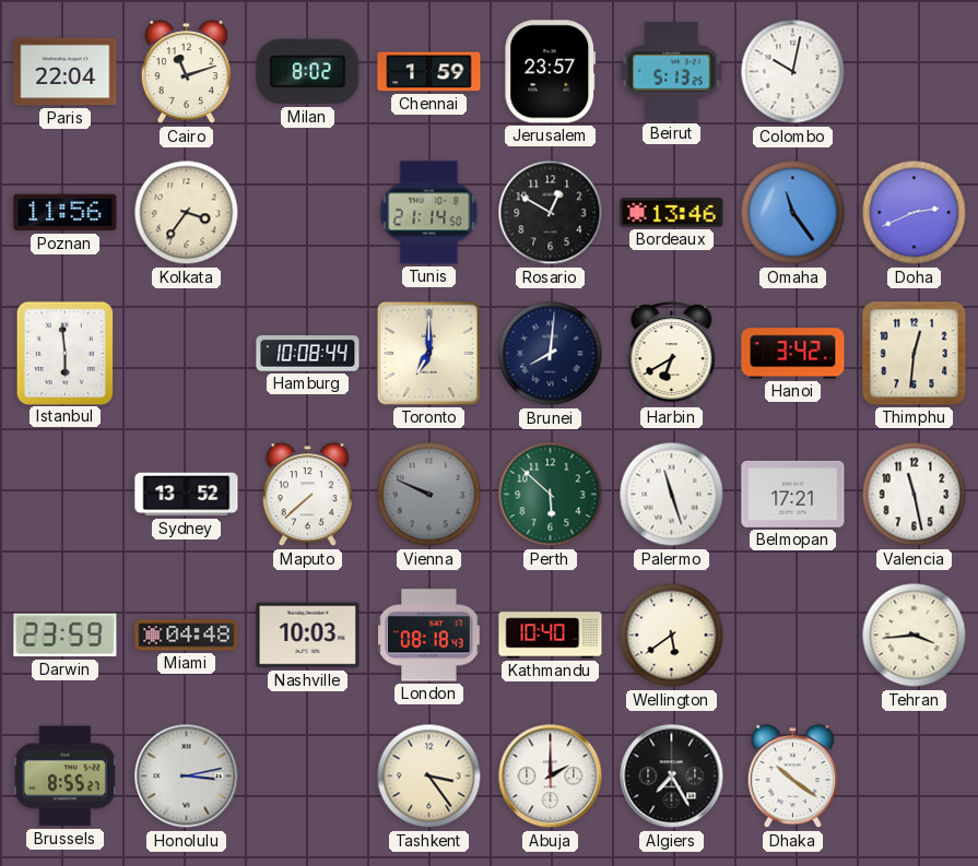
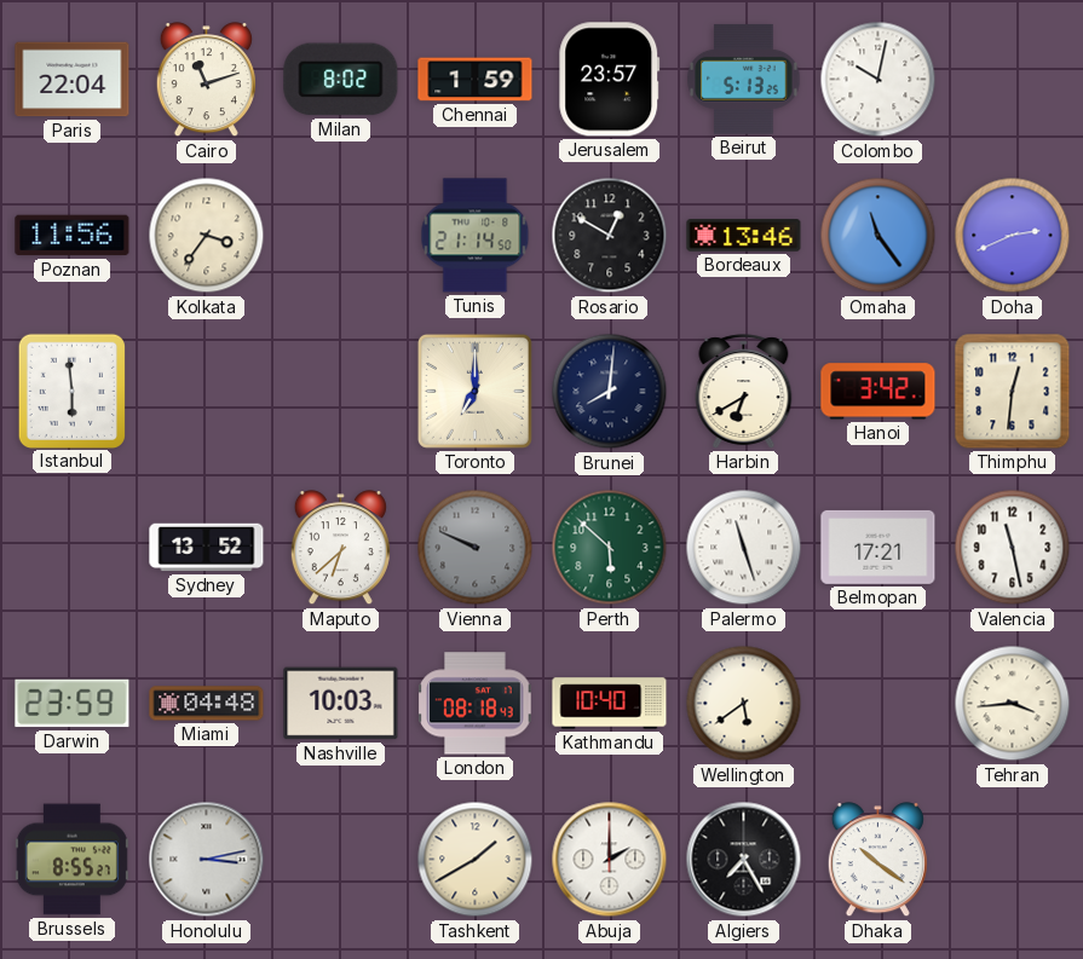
Hamburg: 10:08 -> none
Maputo: 7:38 -> 6:38
Tashkent: 3:24 -> 1:40
